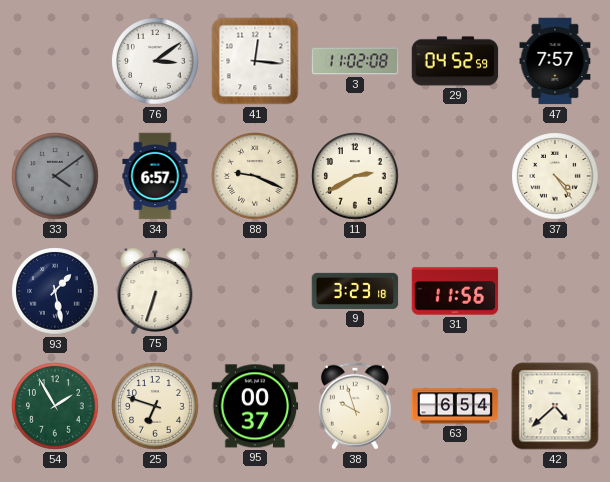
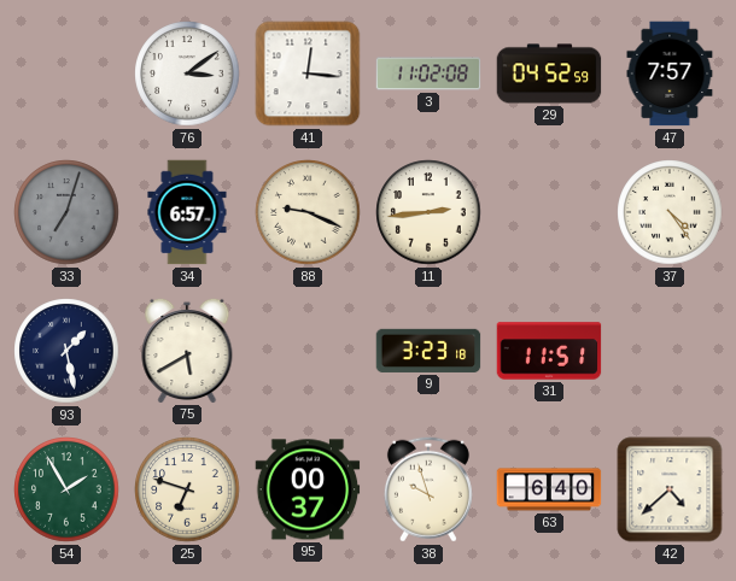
33: 4:09 -> 7:03
11: 2:40 -> 2:44
75: 6:33 -> 5:40
31: 11:56 -> 11:51
63: 6:54 -> 6:40
